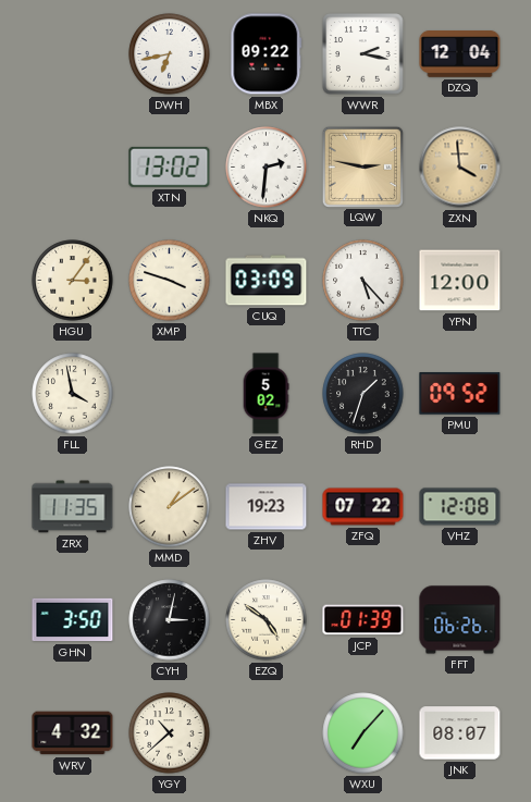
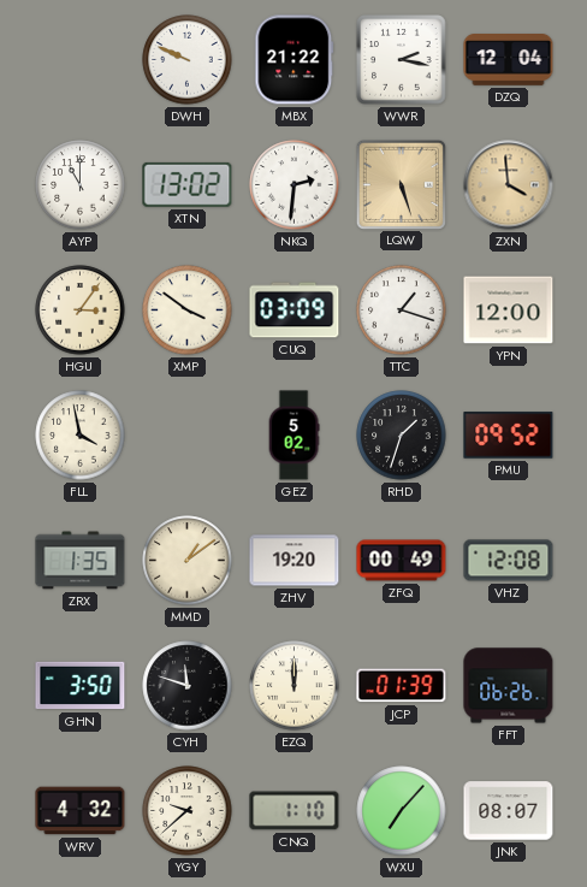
DWH: 6:43 -> 9:49
MBX: 09:22 -> 21:22
AYP: none -> 11:00
LQW: 2:47 -> 5:27
XMP: 3:48 -> 3:51
TTC: 5:23 -> 1:18
ZRX: 11:35 -> 1:35
ZHV: 19:23 -> 19:20
ZFQ: 07:22 -> 00:49
CYH: 3:02 -> 11:48
EZQ: 4:51 -> 12:00
YGY: 10:38 -> 9:38
CNQ: none -> 1:10
